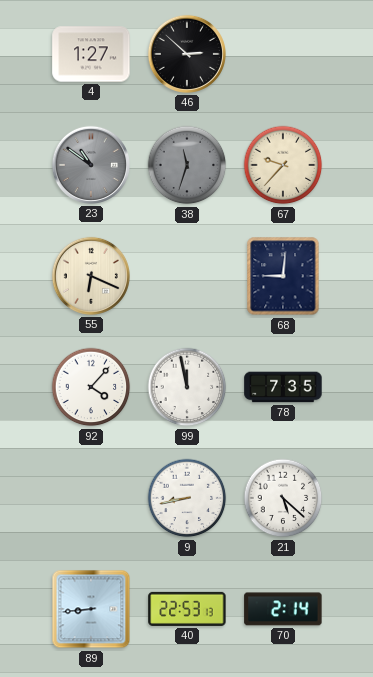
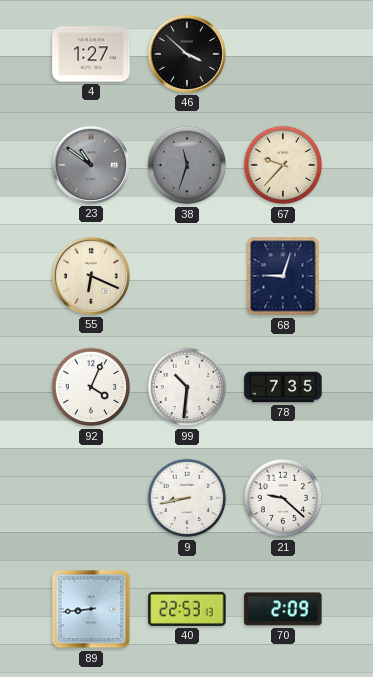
46: 2:52 -> 3:52
68: 9:01 -> 9:03
92: 4:07 -> 4:04
99: 11:58 -> 10:31
21: 5:22 -> 9:22
70: 2:14 -> 2:09
